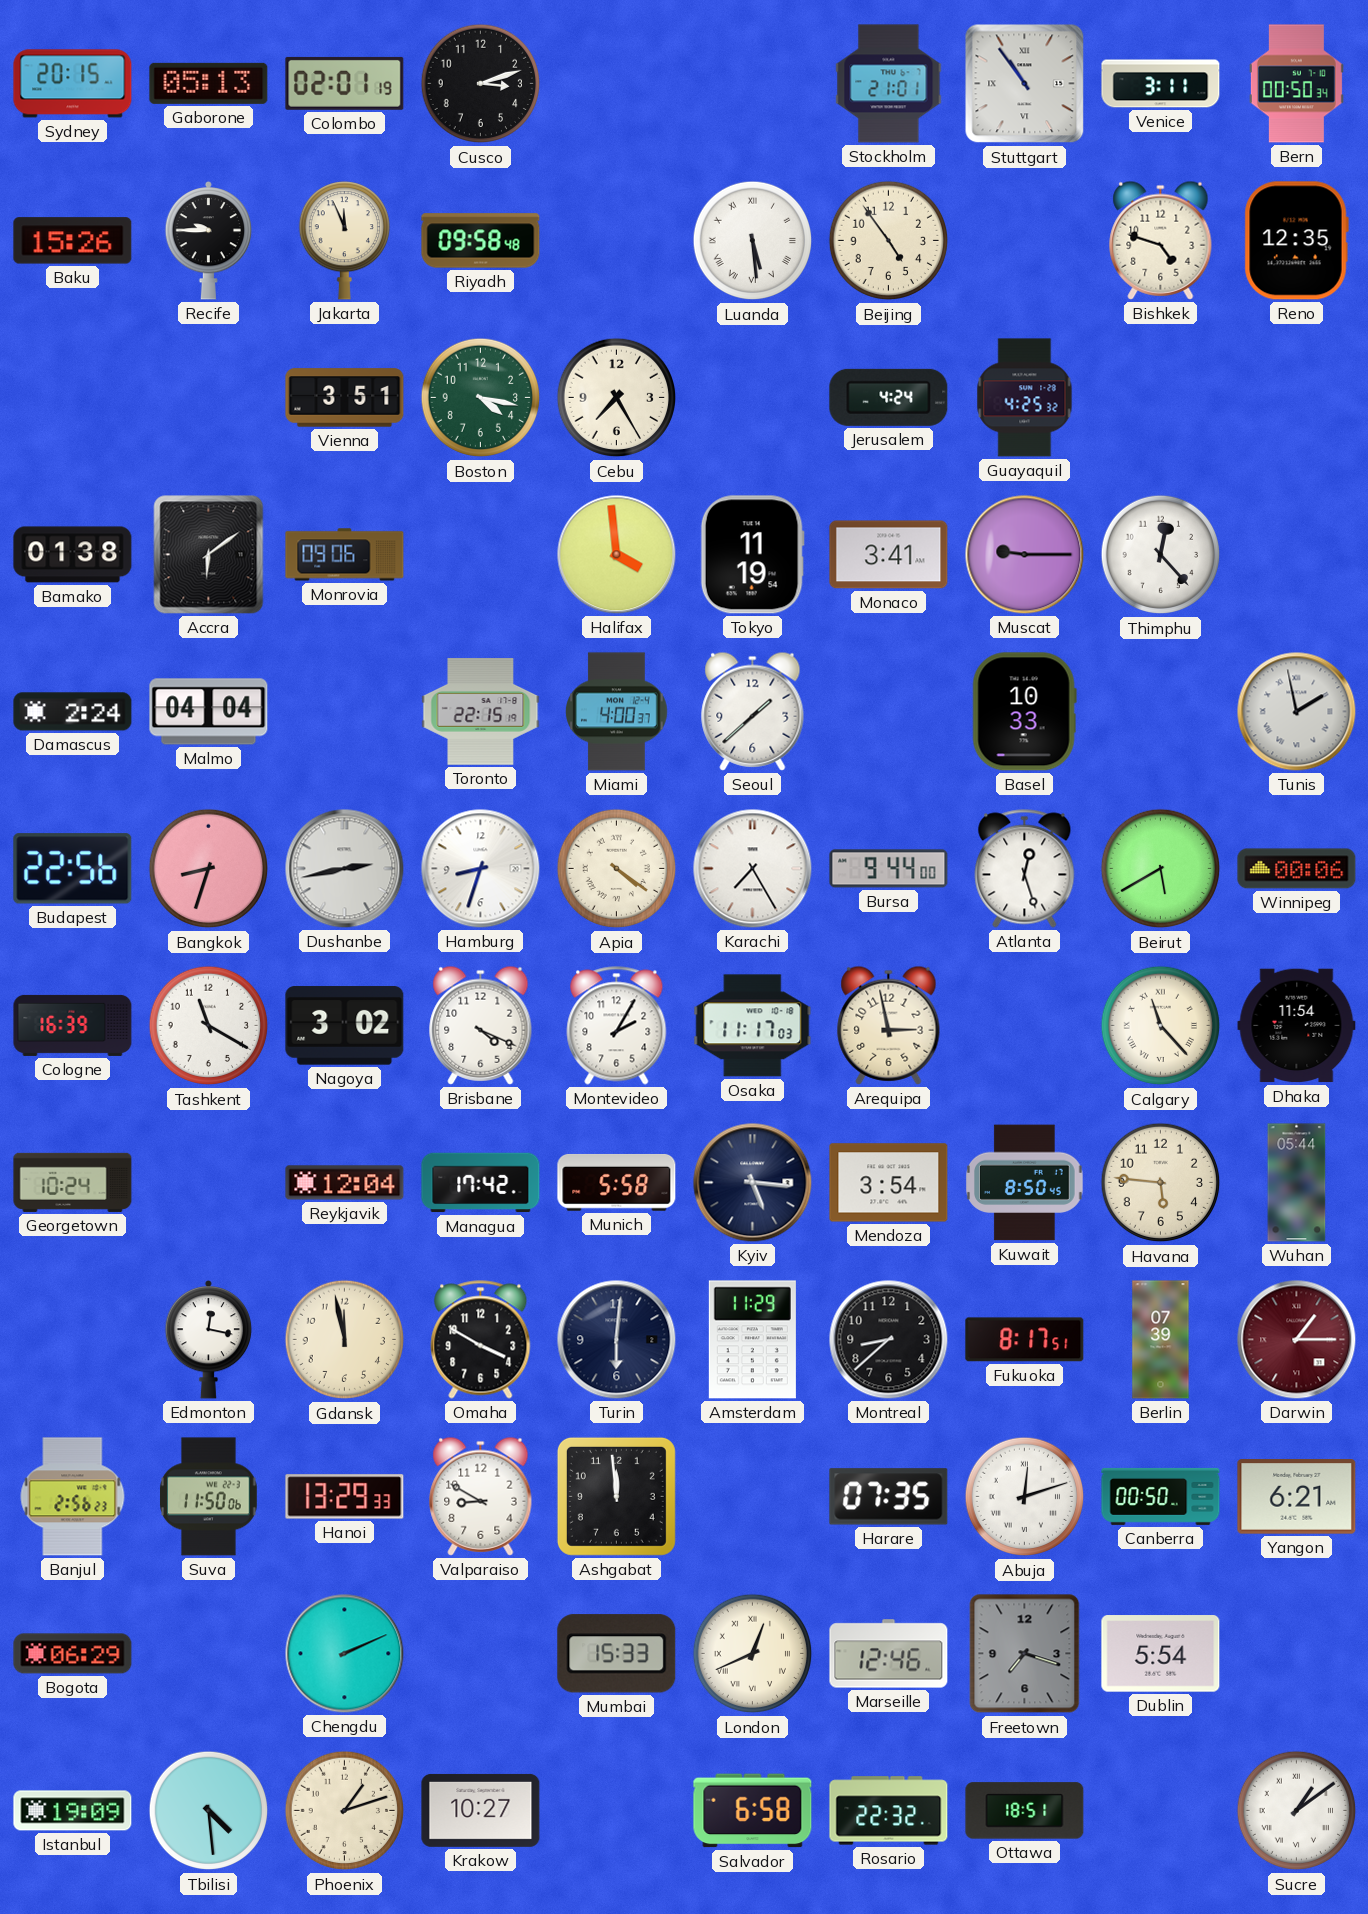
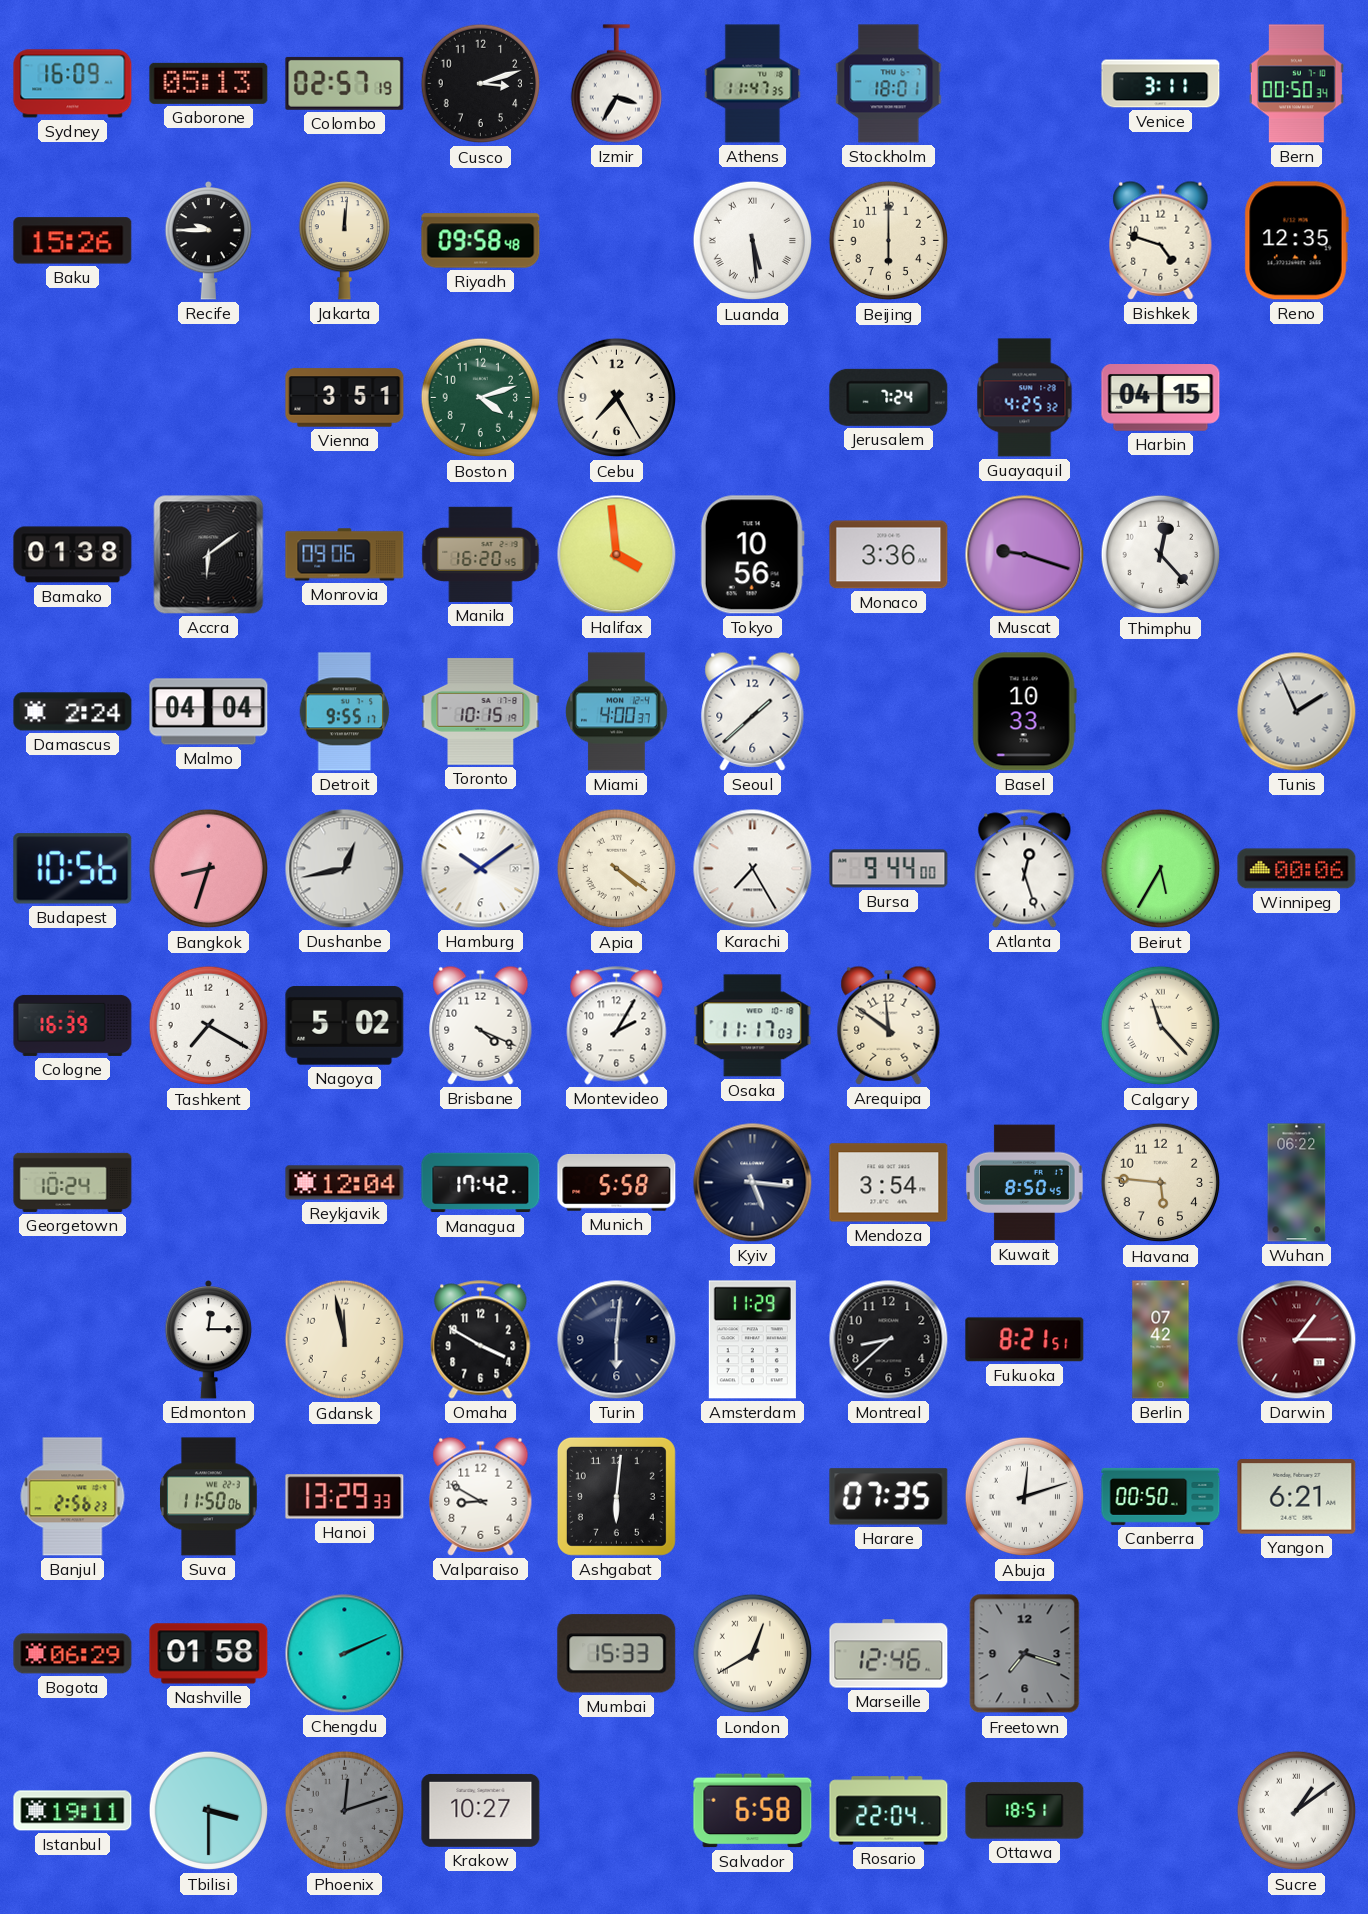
Sydney: 20:15 -> 16:09
Colombo: 02:01 -> 02:57
Izmir: none -> 3:35
Athens: none -> 11:47
Stockholm: 21:01 -> 18:01
Stuttgart: 10:54 -> none
Jakarta: 11:56 -> 12:01
Beijing: 4:54 -> 6:00
Boston: 4:17 -> 4:12
Jerusalem: 4:24 -> 7:24
Harbin: none -> 04:15
Manila: none -> 16:20
Tokyo: 11:19 -> 10:56
Monaco: 3:41 -> 3:36
Muscat: 9:15 -> 9:18
Detroit: none -> 9:55
Toronto: 22:15 -> 10:15
Tunis: 1:58 -> 1:56
Budapest: 22:56 -> 10:56
Dushanbe: 2:43 -> 12:43
Hamburg: 8:33 -> 10:09
Beirut: 5:40 -> 5:35
Tashkent: 11:20 -> 7:20
Nagoya: 3:02 -> 5:02
Arequipa: 2:58 -> 11:51
Dhaka: 11:54 -> none
Wuhan: 05:44 -> 06:22
Edmonton: 12:17 -> 12:15
Fukuoka: 8:17 -> 8:21
Berlin: 07:39 -> 07:42
Ashgabat: 11:59 -> 6:01
Nashville: none -> 01:58
London: 12:41 -> 12:40
Dublin: 5:54 -> none
Istanbul: 19:09 -> 19:11
Tbilisi: 4:29 -> 3:30
Phoenix: 1:12 -> 12:12
Phoenix dial: cream -> grey
Rosario: 22:32 -> 22:04
